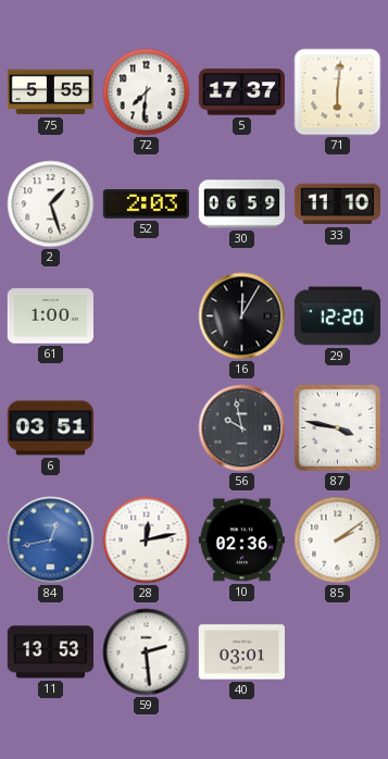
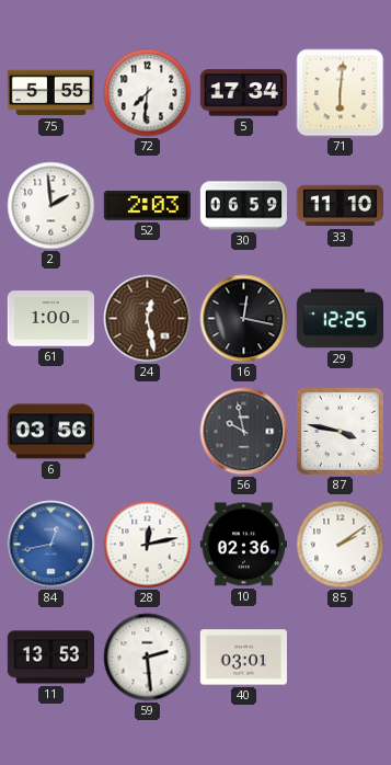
5: 17:37 -> 17:34
2: 1:27 -> 1:59
24: none -> 12:28
16: 12:05 -> 12:17
29: 12:20 -> 12:25
6: 03:51 -> 03:56
